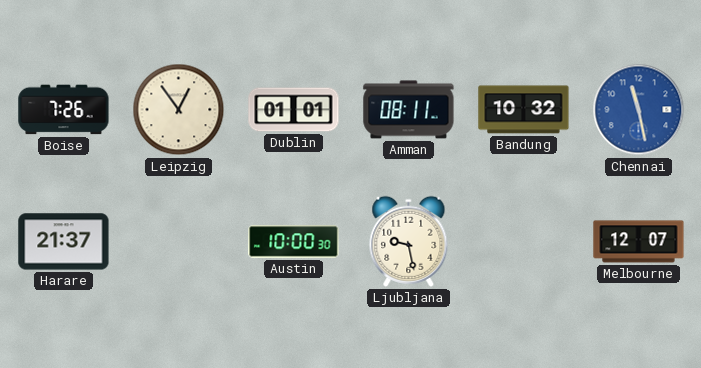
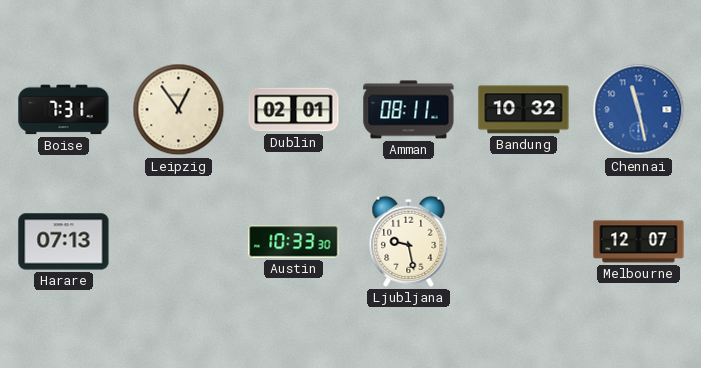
Boise: 7:26 -> 7:31
Dublin: 01:01 -> 02:01
Harare: 21:37 -> 07:13
Austin: 10:00 -> 10:33
